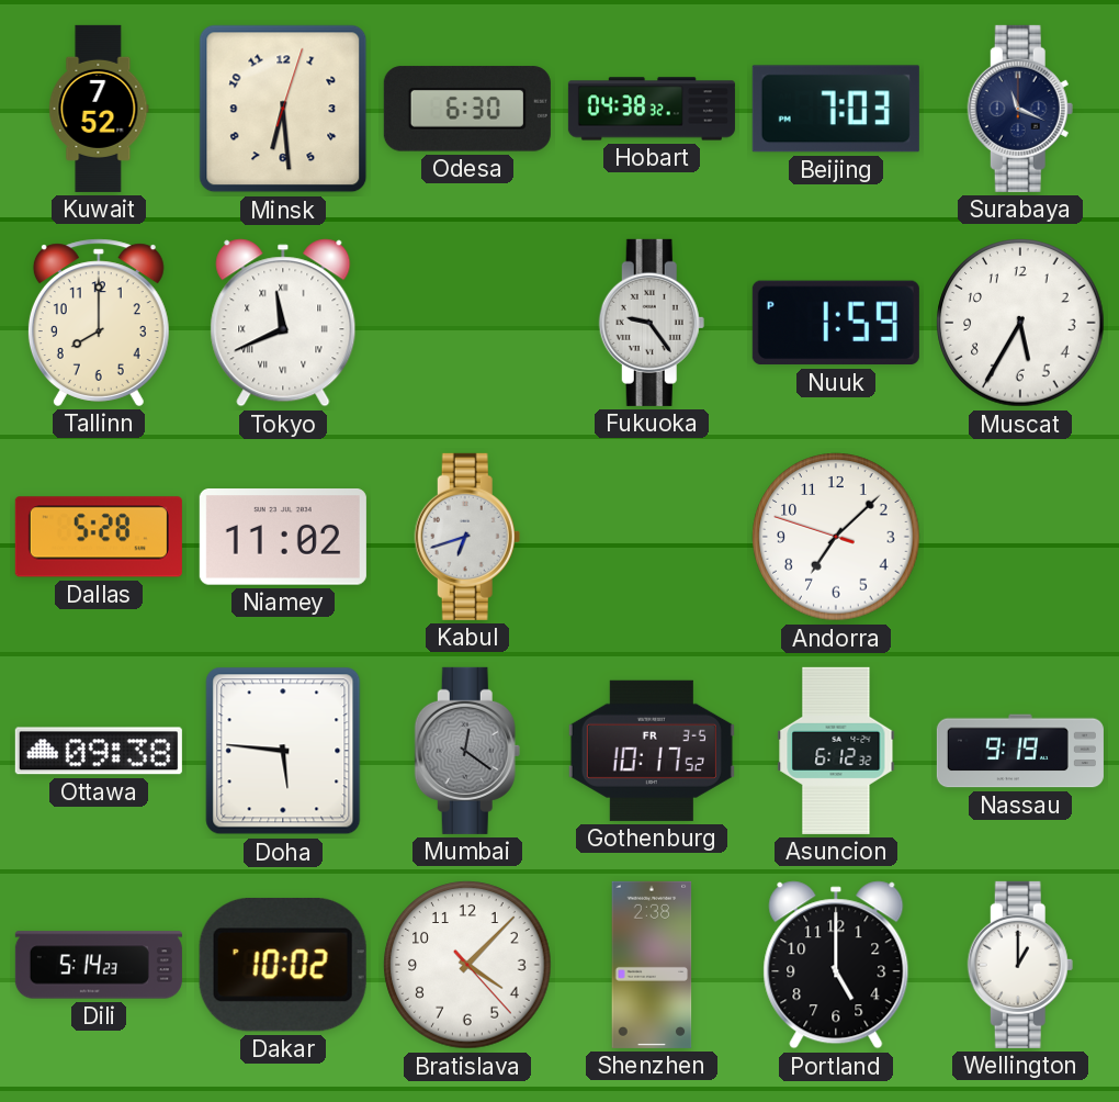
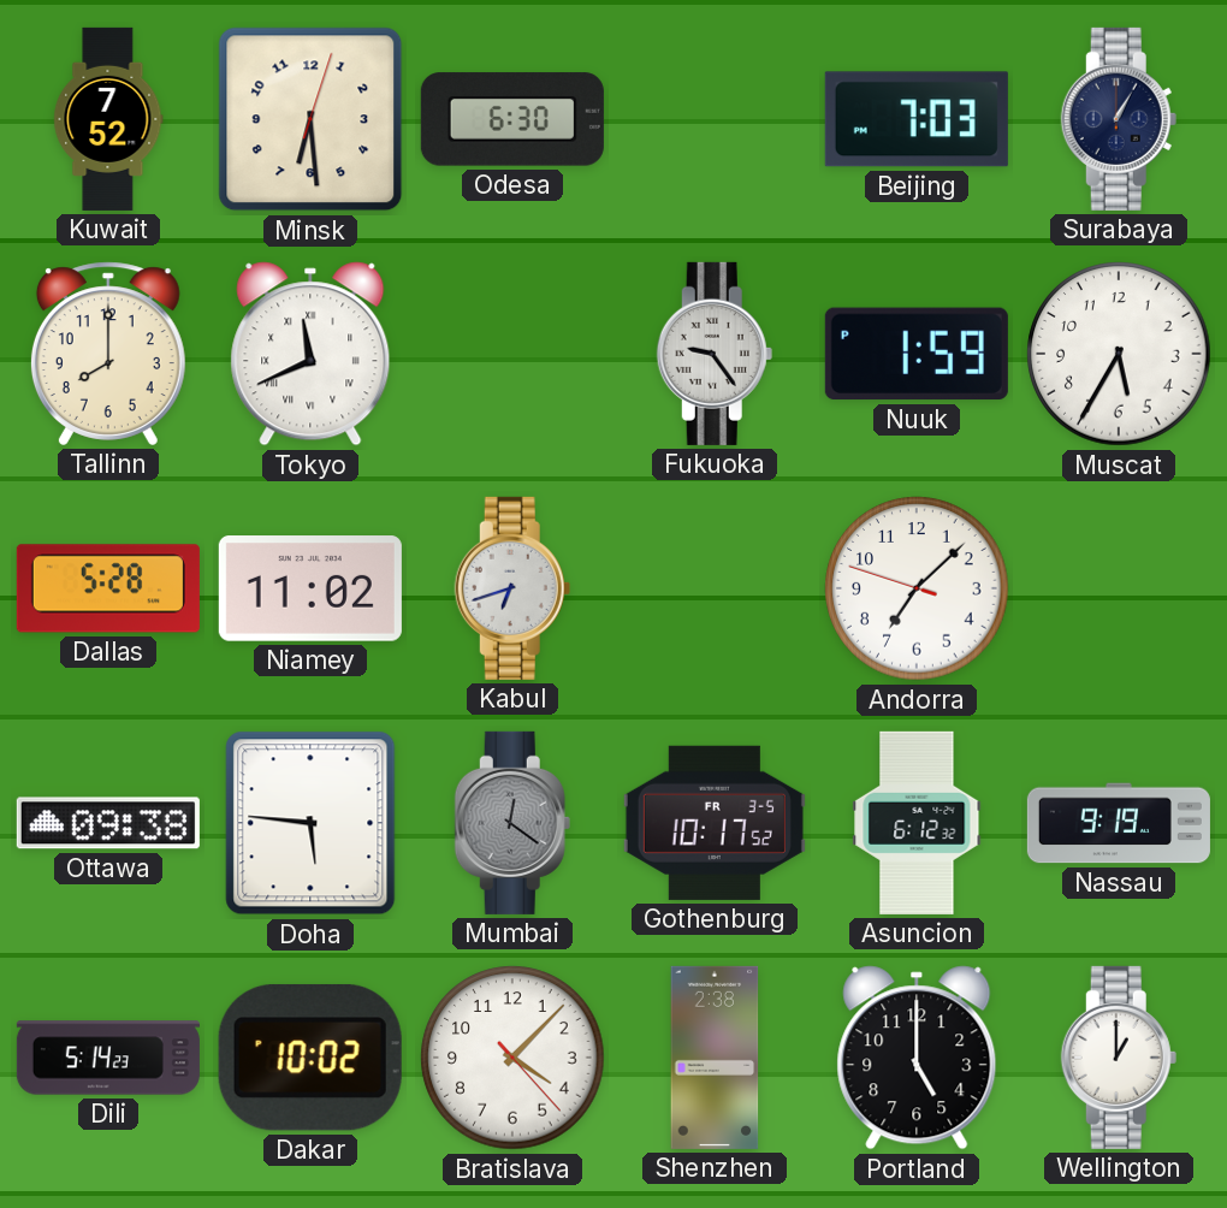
Hobart: 04:38 -> none
Surabaya: 11:19 -> 1:05
